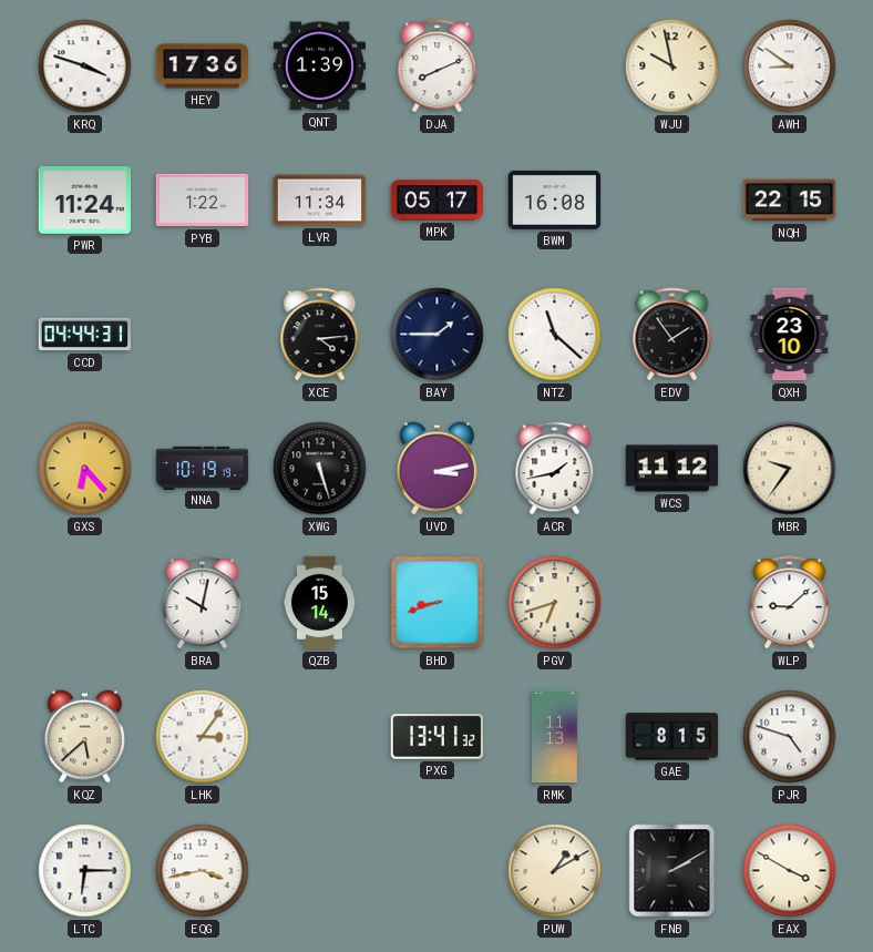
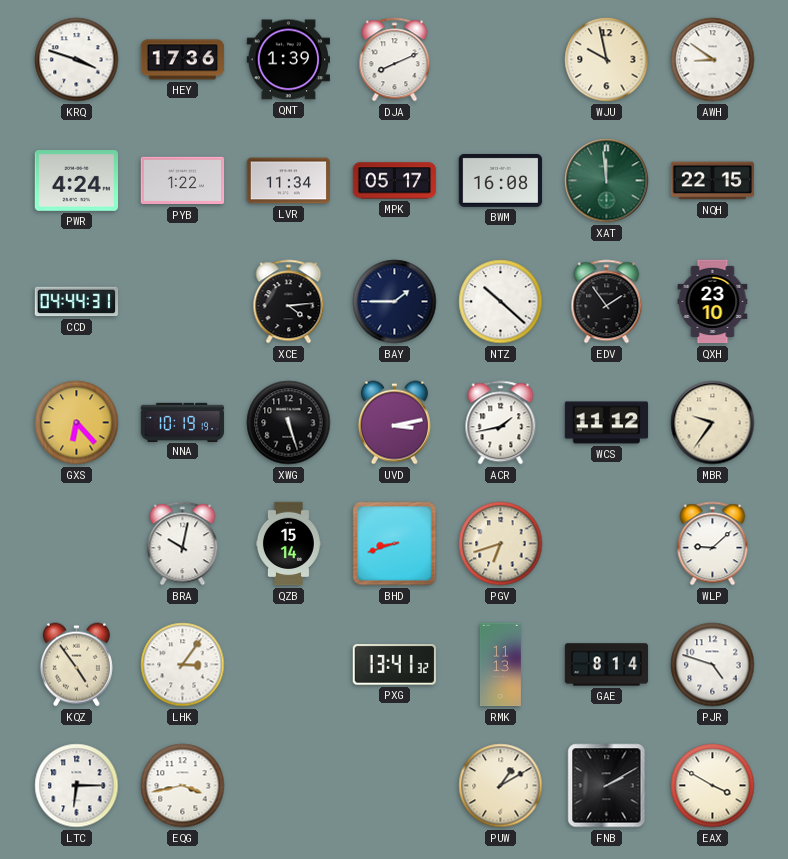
PWR: 11:24 -> 4:24
XAT: none -> 11:59
NTZ: 11:22 -> 10:22
KQZ: 5:38 -> 4:54
GAE: 8:15 -> 8:14
